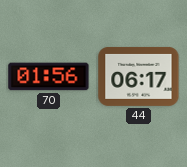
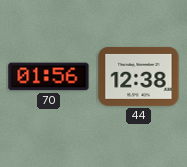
44: 06:17 -> 12:38
